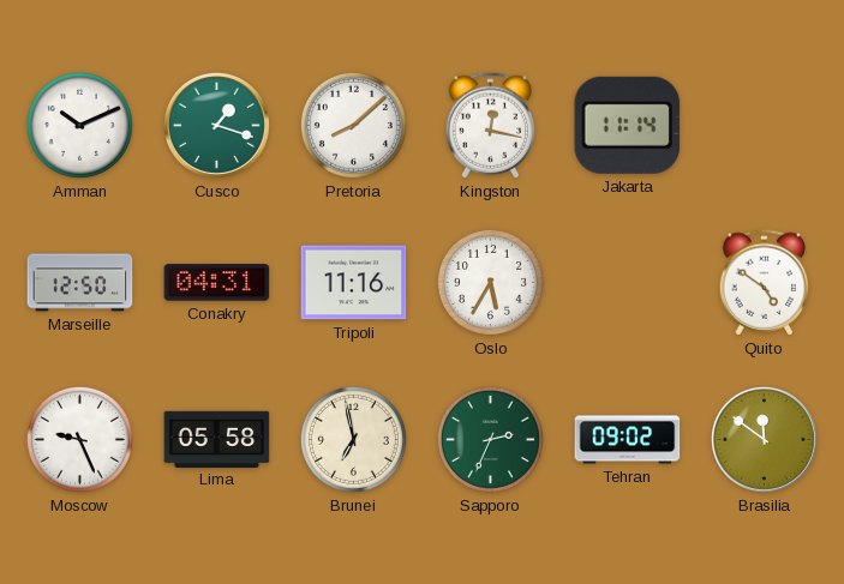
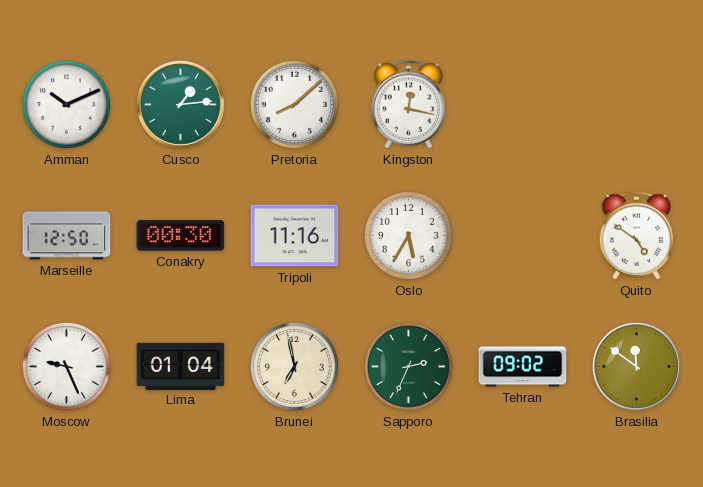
Cusco: 1:18 -> 1:14
Jakarta: 11:14 -> none
Conakry: 04:31 -> 00:30
Lima: 05:58 -> 01:04
